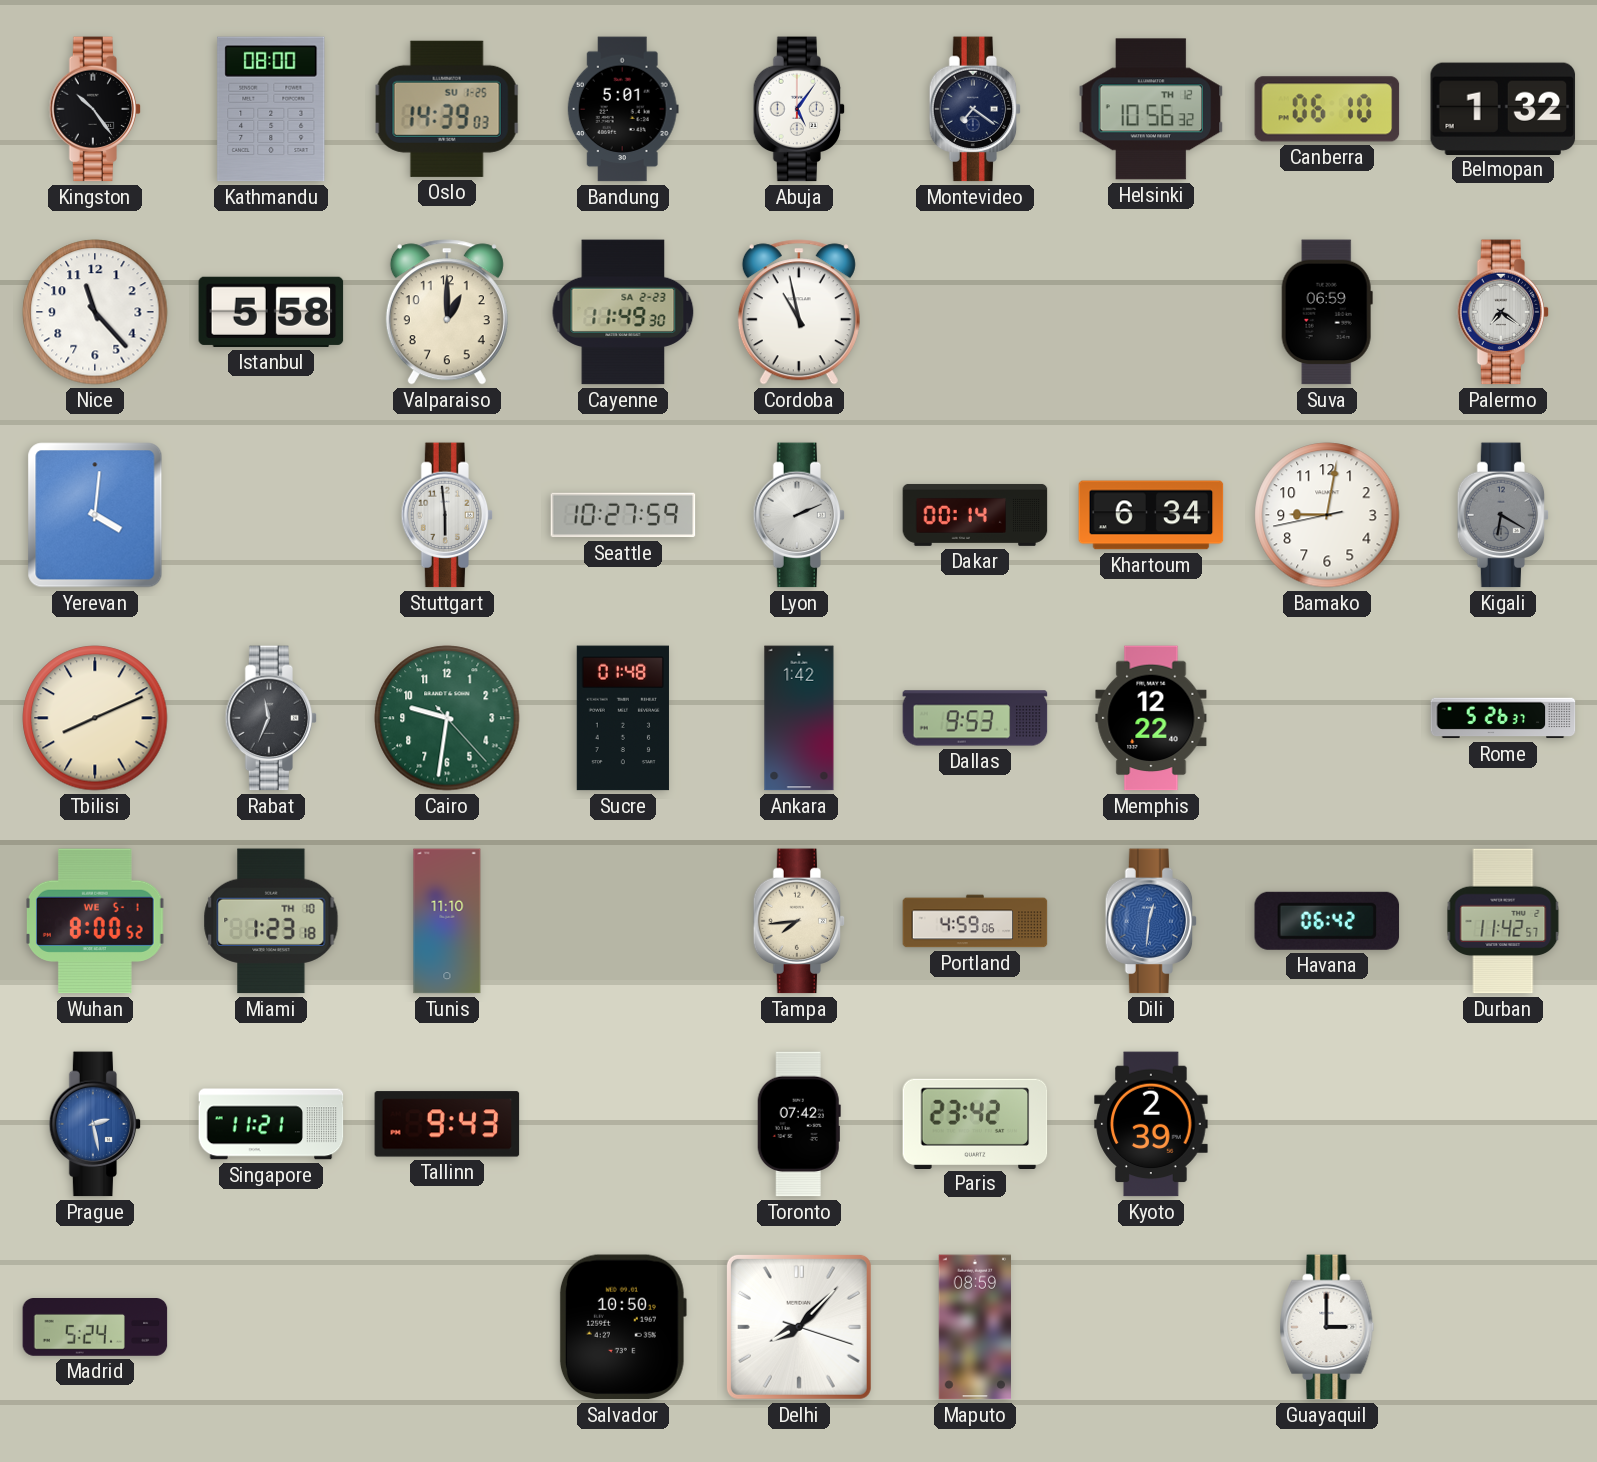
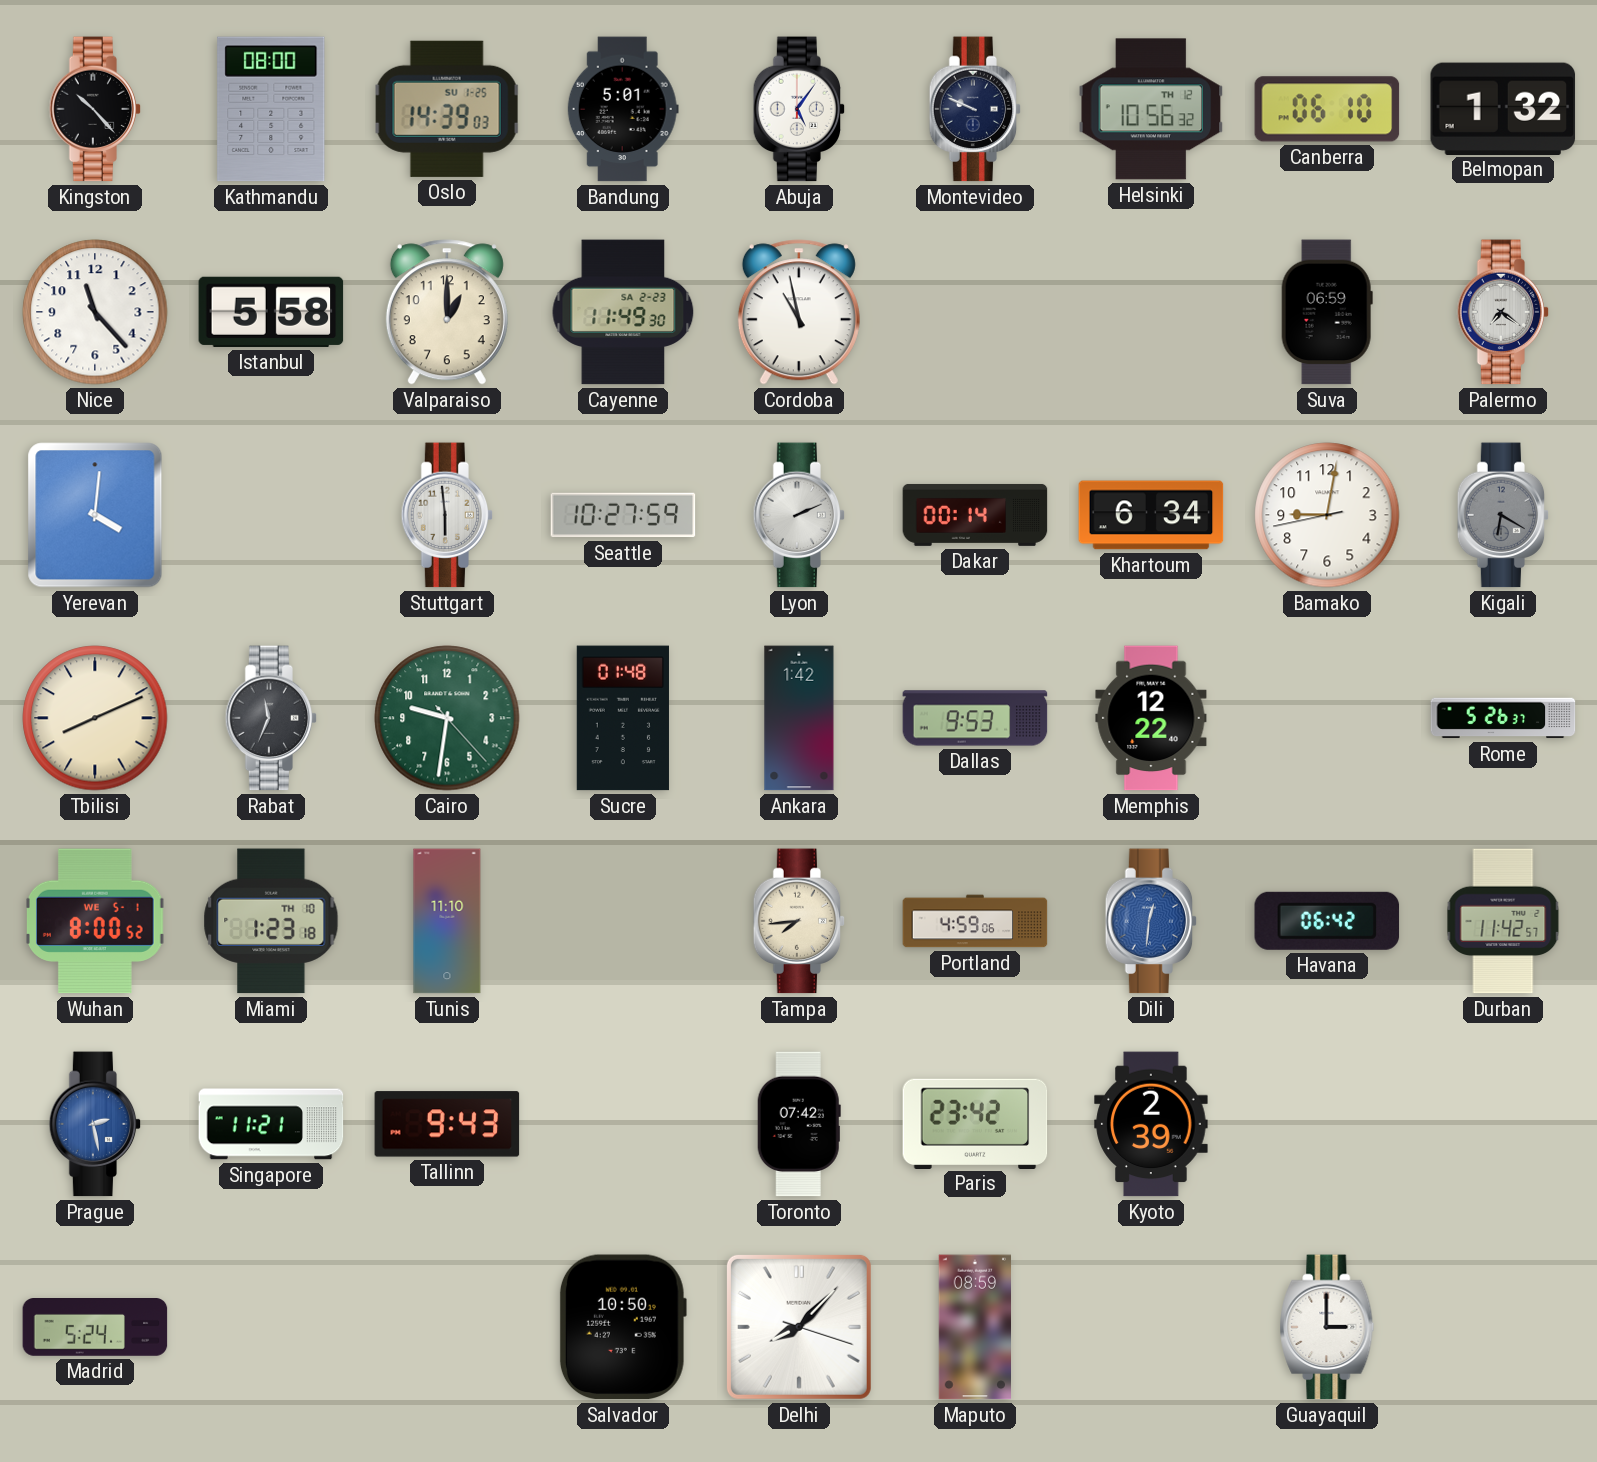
Kingston: 10:24 -> 10:23
Montevideo: 7:21 -> 9:49
